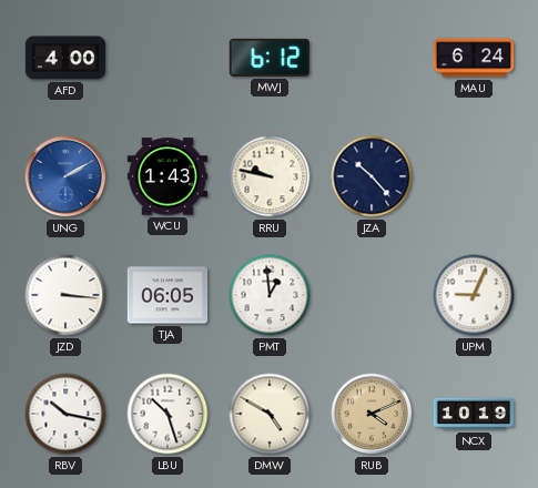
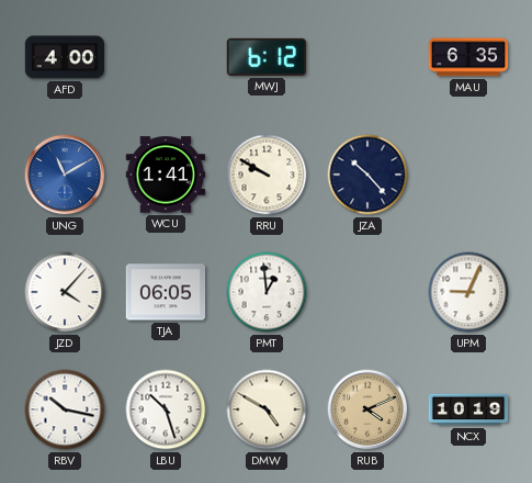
MAU: 6:24 -> 6:35
UNG: 2:10 -> 11:10
WCU: 1:43 -> 1:41
RRU: 9:47 -> 9:50
JZD: 3:16 -> 4:07
